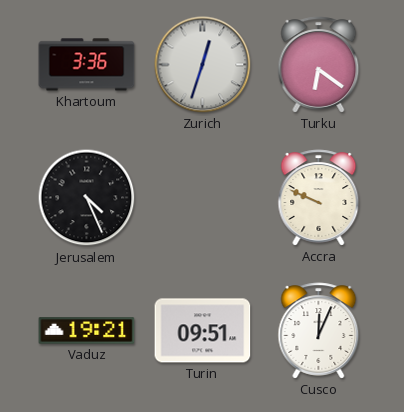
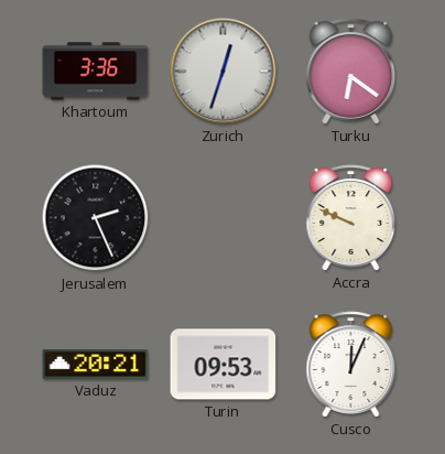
Jerusalem: 4:26 -> 2:26
Vaduz: 19:21 -> 20:21
Turin: 09:51 -> 09:53
